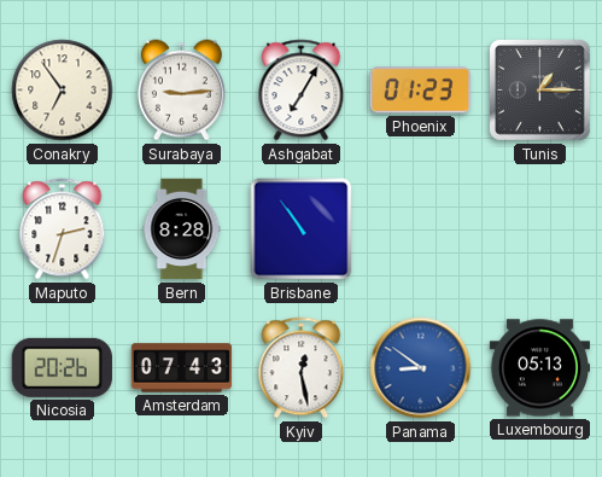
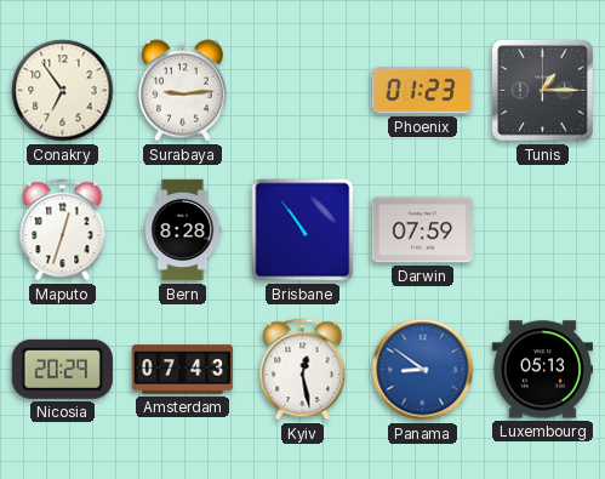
Ashgabat: 7:05 -> none
Maputo: 2:33 -> 12:33
Darwin: none -> 07:59
Nicosia: 20:26 -> 20:29
